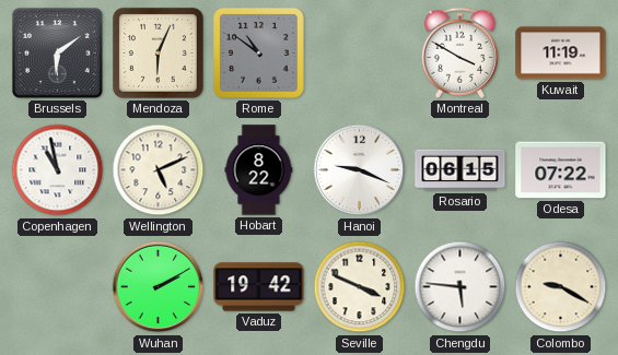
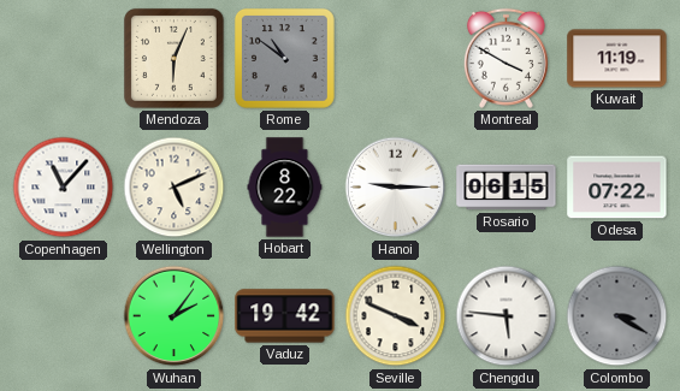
Brussels: 6:09 -> none
Copenhagen: 10:58 -> 11:07
Hanoi: 9:19 -> 9:15
Wuhan: 2:10 -> 2:06
Colombo: 9:20 -> 3:20
Colombo dial: cream -> grey
